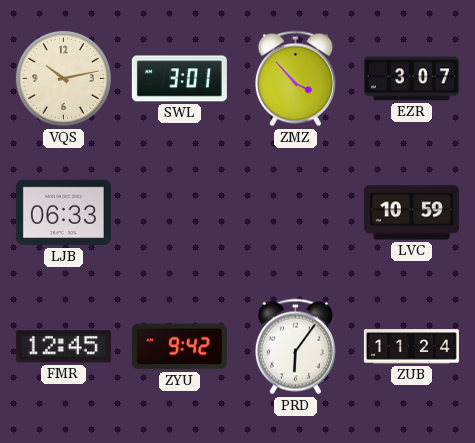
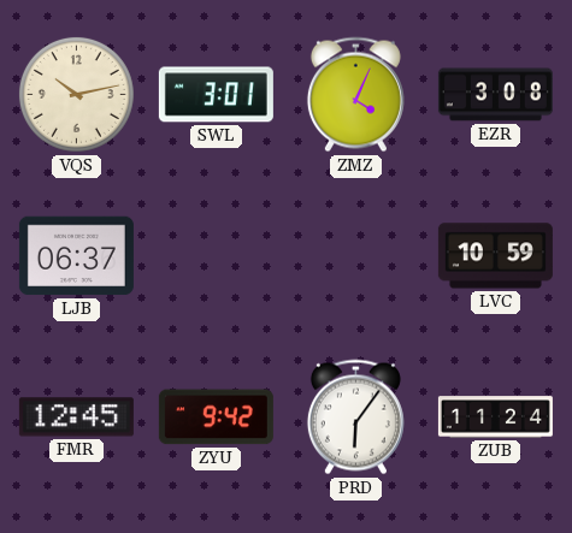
ZMZ: 3:53 -> 4:04
EZR: 3:07 -> 3:08
LJB: 06:33 -> 06:37
